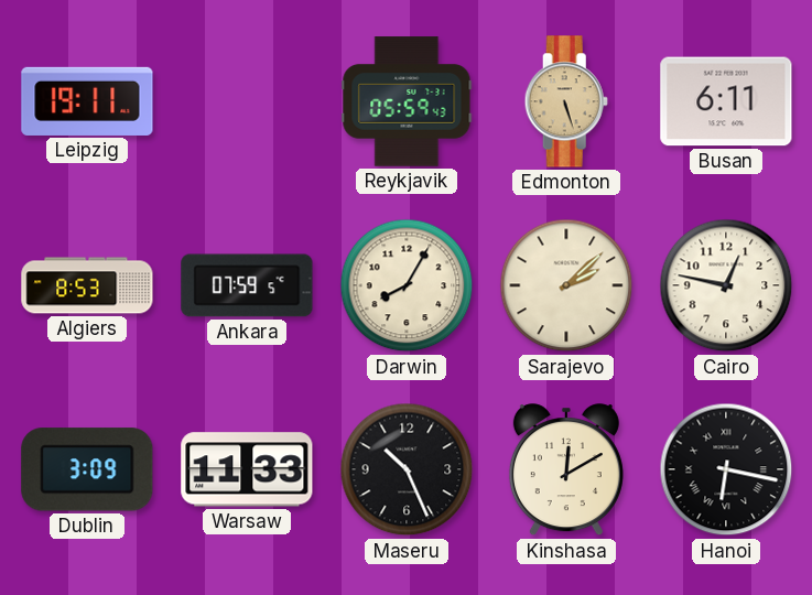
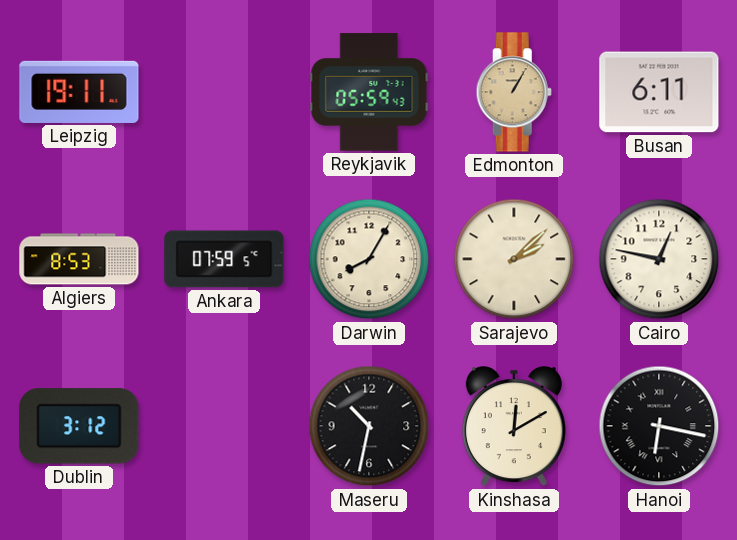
Edmonton: 5:27 -> 1:05
Dublin: 3:09 -> 3:12
Warsaw: 11:33 -> none
Maseru: 10:26 -> 10:32
